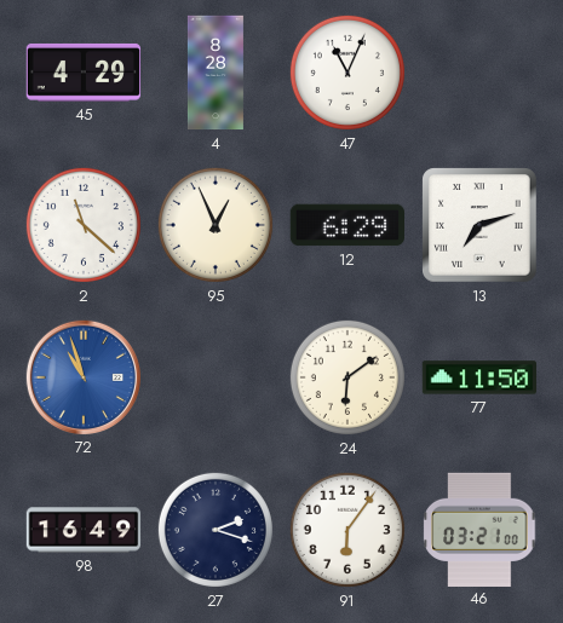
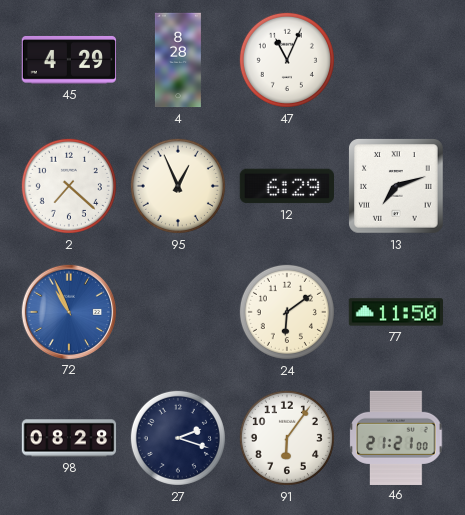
2: 11:22 -> 7:22
72: 10:57 -> 10:56
98: 16:49 -> 08:28
46: 03:21 -> 21:21
